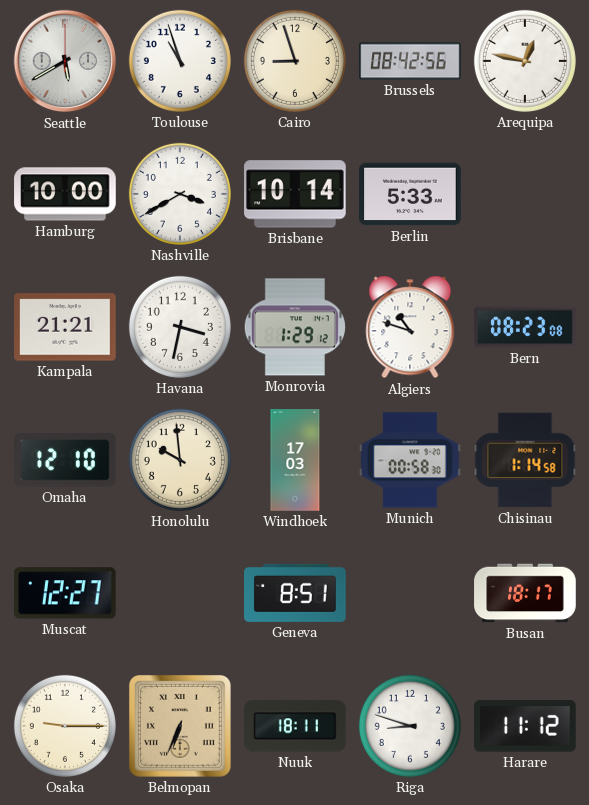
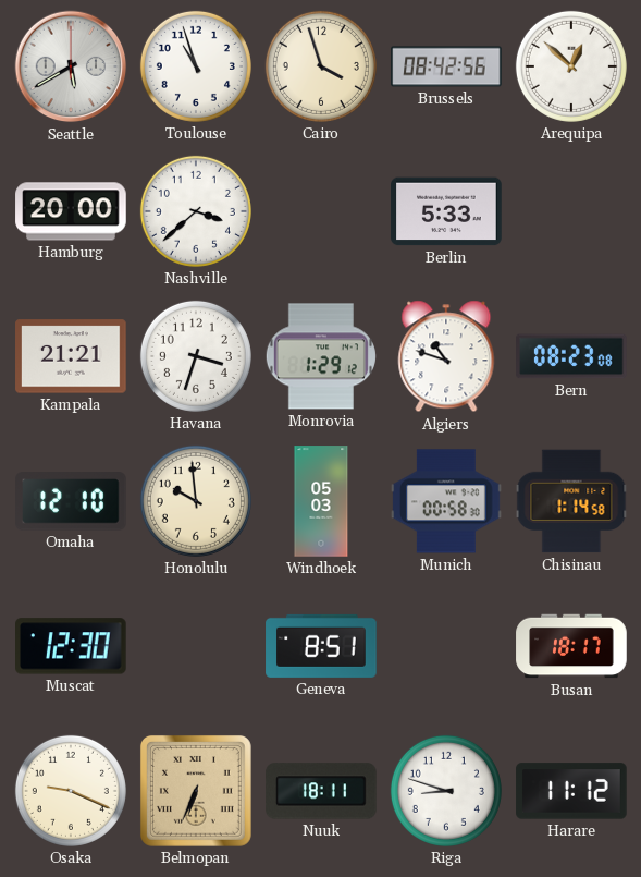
Cairo: 8:57 -> 3:57
Arequipa: 12:47 -> 12:52
Hamburg: 10:00 -> 20:00
Nashville: 3:40 -> 3:38
Brisbane: 10:14 -> none
Havana: 3:32 -> 3:33
Windhoek: 17:03 -> 05:03
Muscat: 12:27 -> 12:30
Osaka: 9:15 -> 9:19
